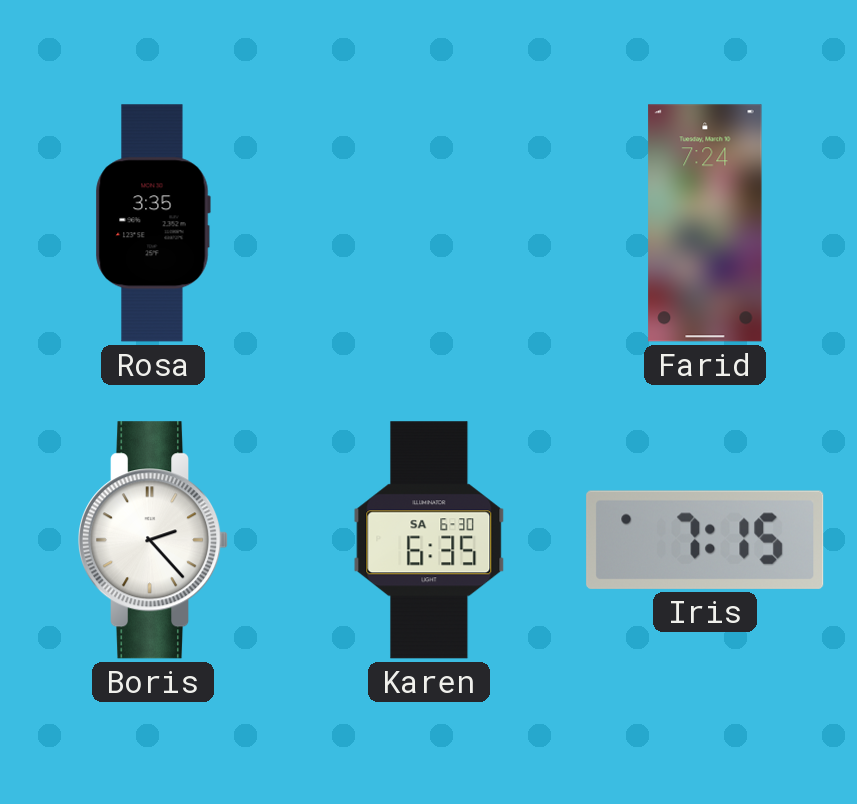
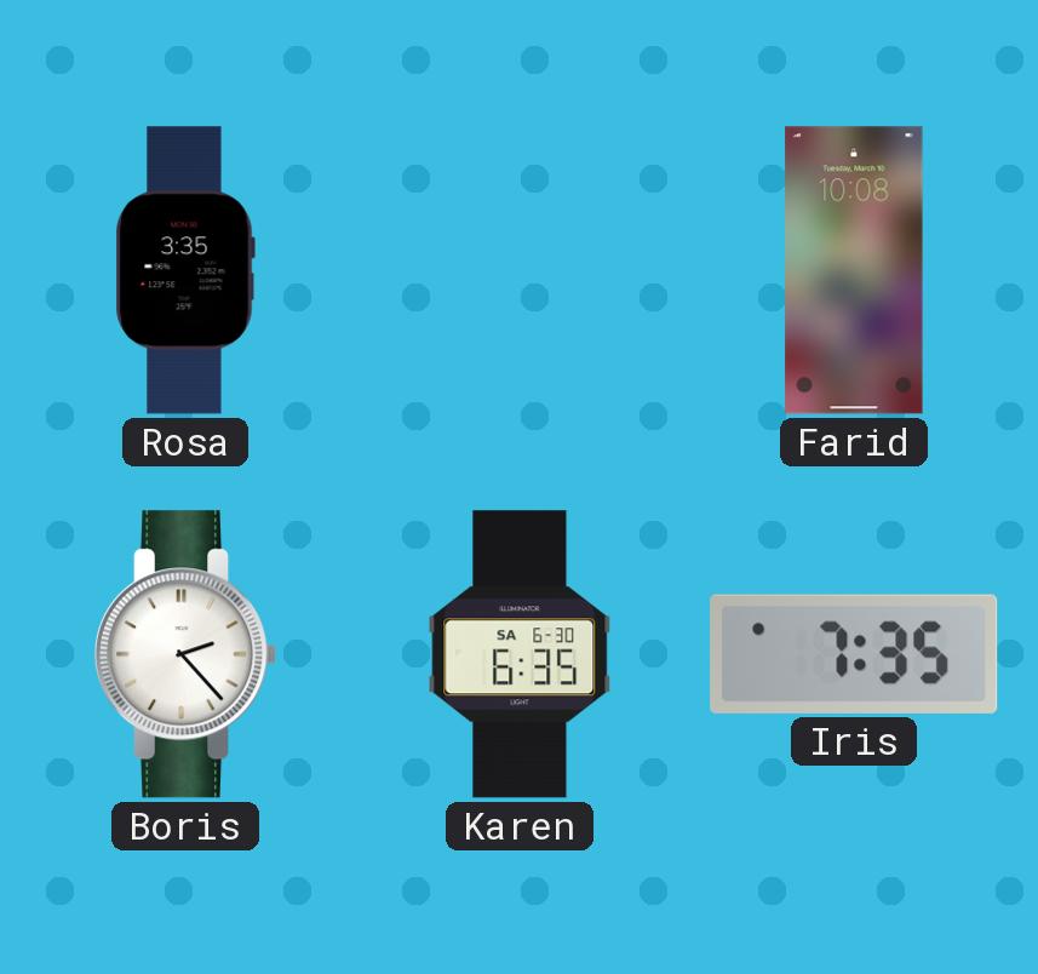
Farid: 7:24 -> 10:08
Iris: 7:15 -> 7:35
